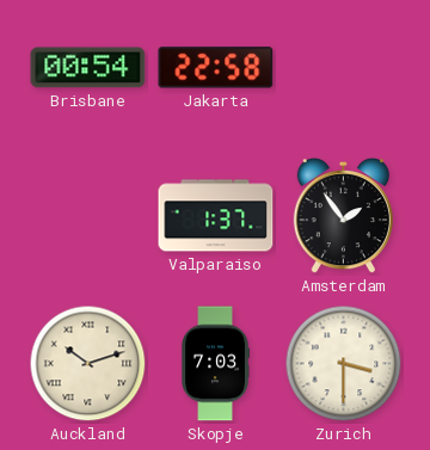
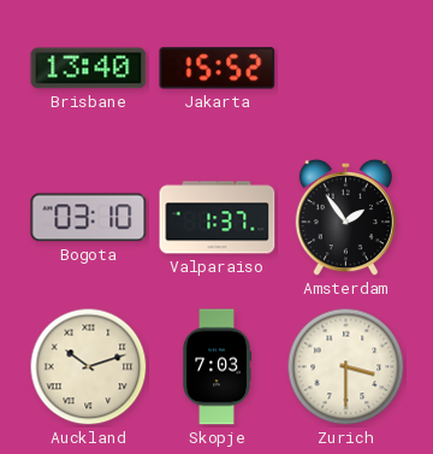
Brisbane: 00:54 -> 13:40
Jakarta: 22:58 -> 15:52
Bogota: none -> 03:10
